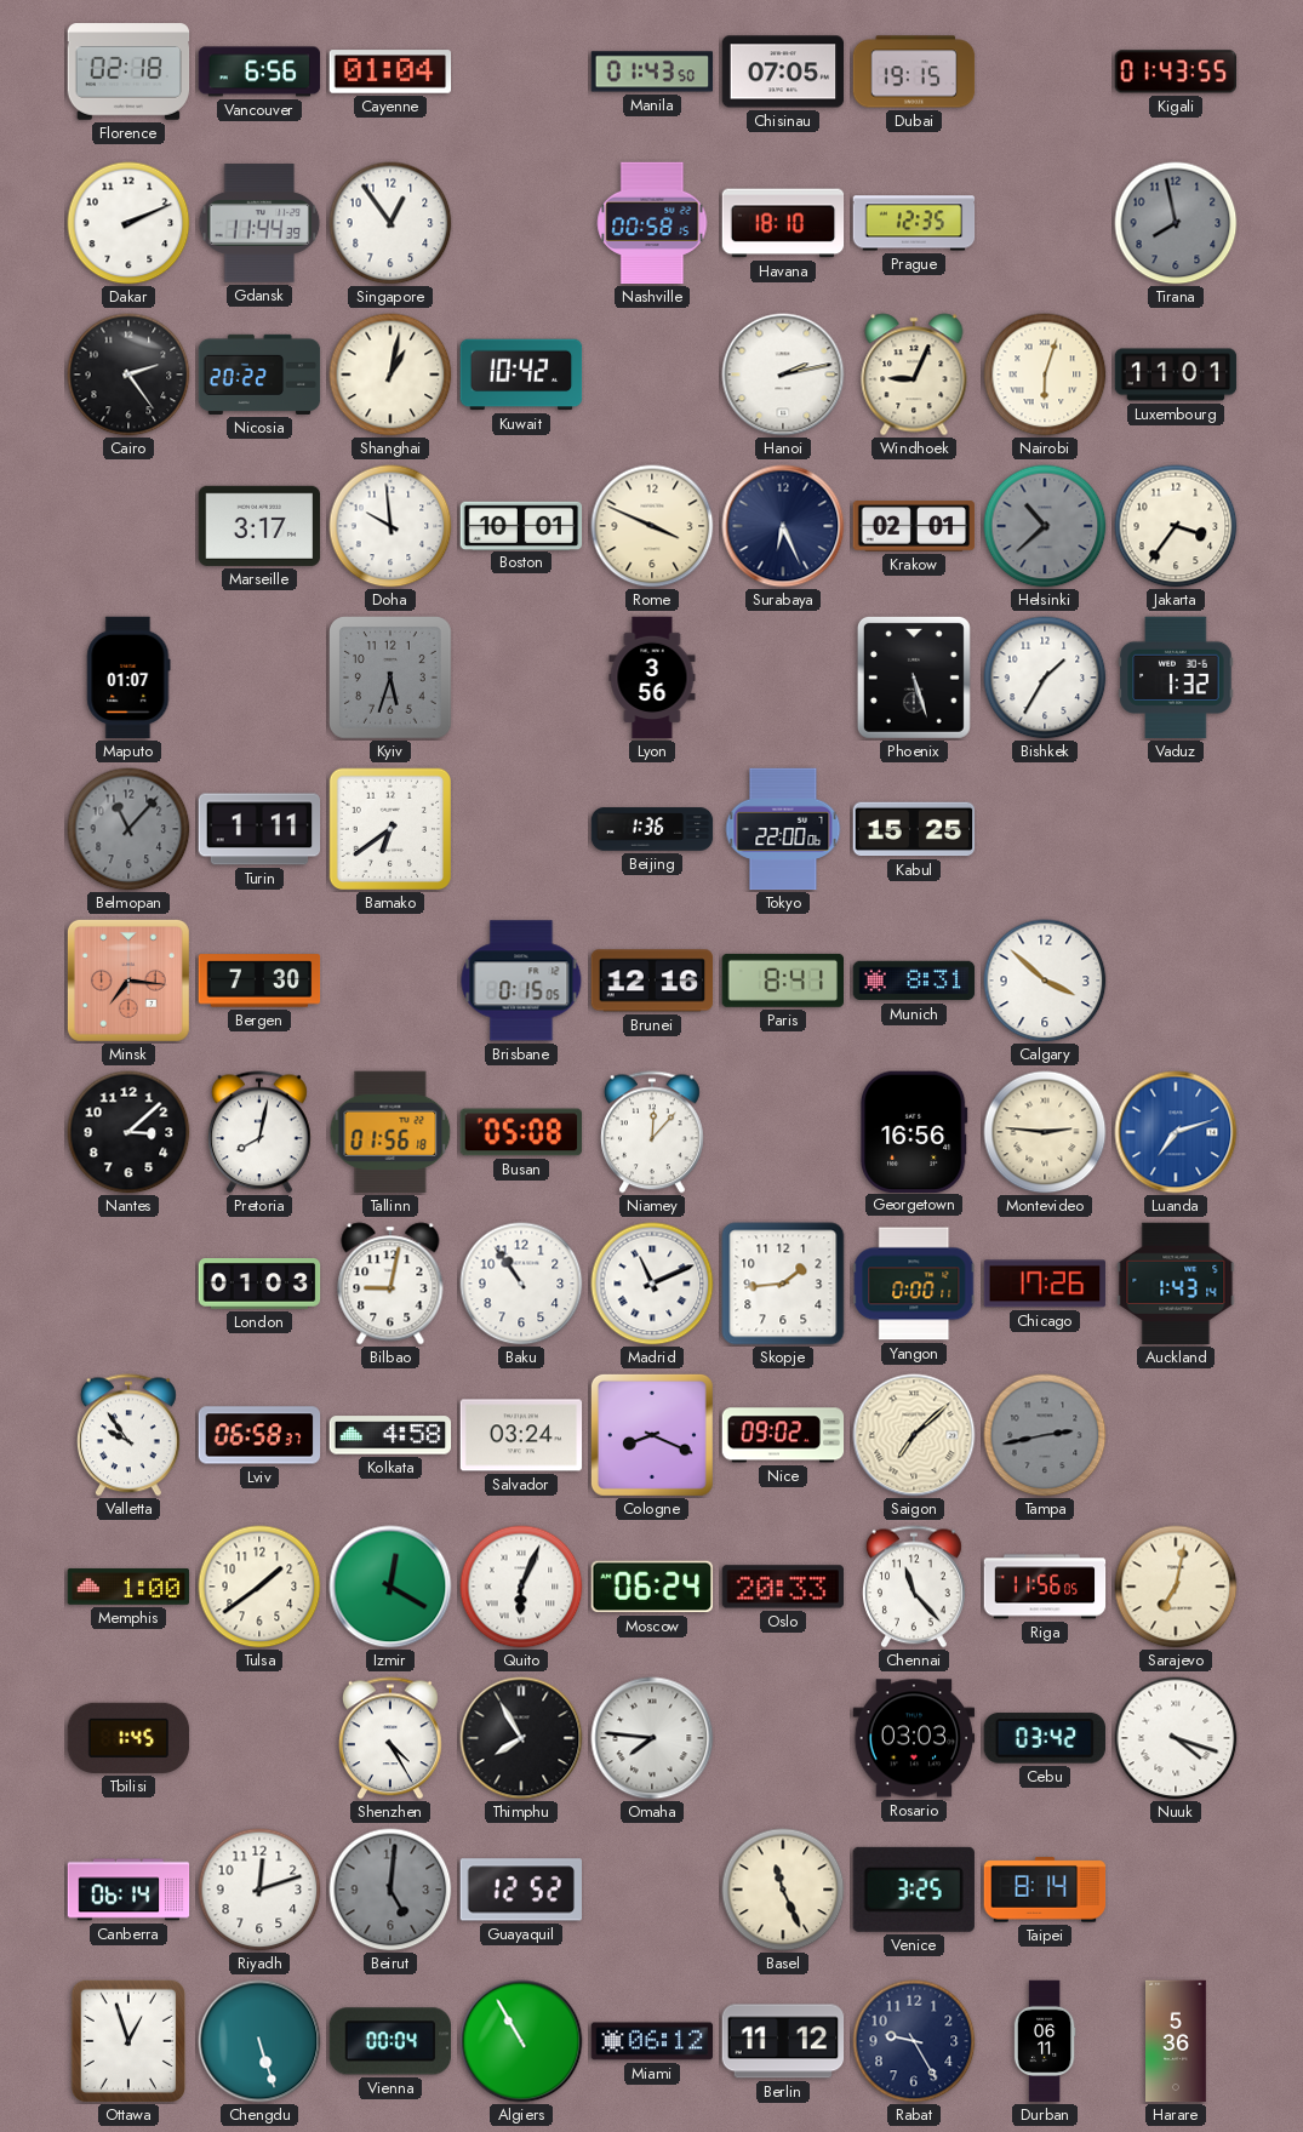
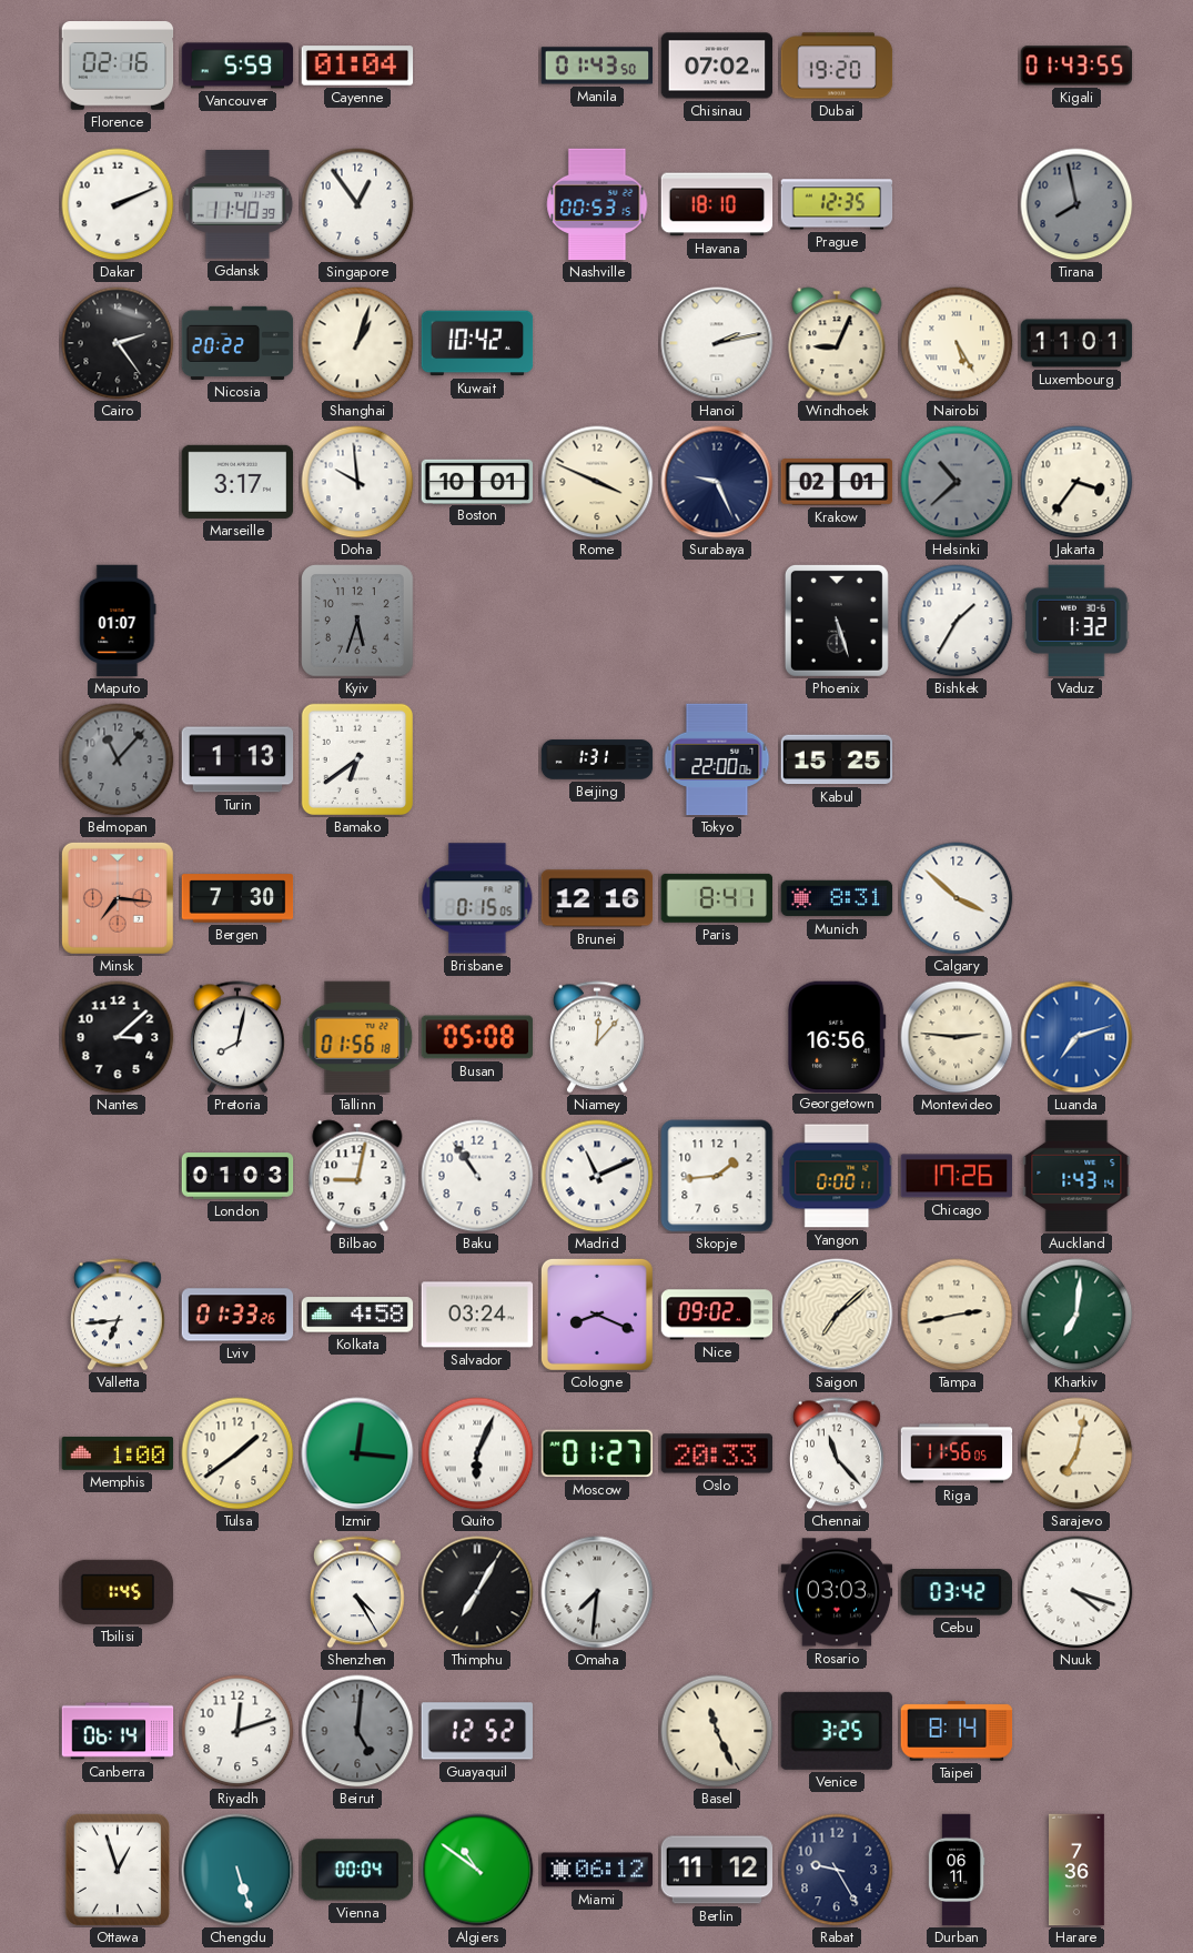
Florence: 02:18 -> 02:16
Vancouver: 6:56 -> 5:59
Chisinau: 07:05 -> 07:02
Dubai: 19:15 -> 19:20
Gdansk: 11:44 -> 11:40
Nashville: 00:58 -> 00:53
Shanghai: 1:02 -> 1:03
Nairobi: 6:03 -> 5:25
Surabaya: 6:26 -> 9:26
Lyon: 3:56 -> none
Turin: 1:11 -> 1:13
Beijing: 1:36 -> 1:31
Valletta: 9:54 -> 6:44
Lviv: 06:58 -> 01:33
Tampa dial: grey -> cream
Kharkiv: none -> 7:01
Izmir: 12:20 -> 12:16
Moscow: 06:24 -> 01:27
Thimphu: 7:55 -> 7:05
Omaha: 7:46 -> 7:31
Algiers: 10:55 -> 10:51
Harare: 5:36 -> 7:36
